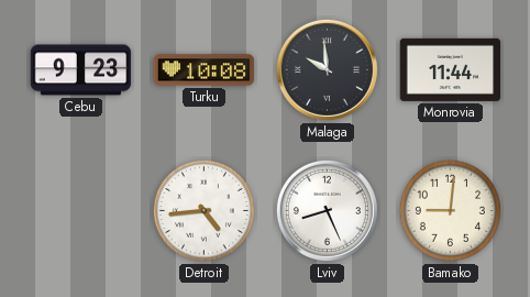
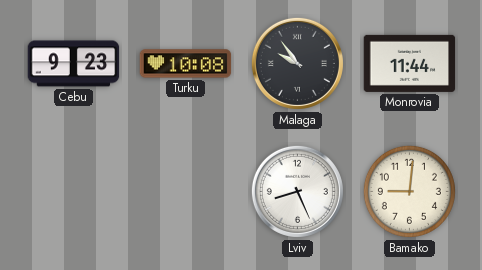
Malaga: 9:59 -> 9:54
Detroit: 4:44 -> none
